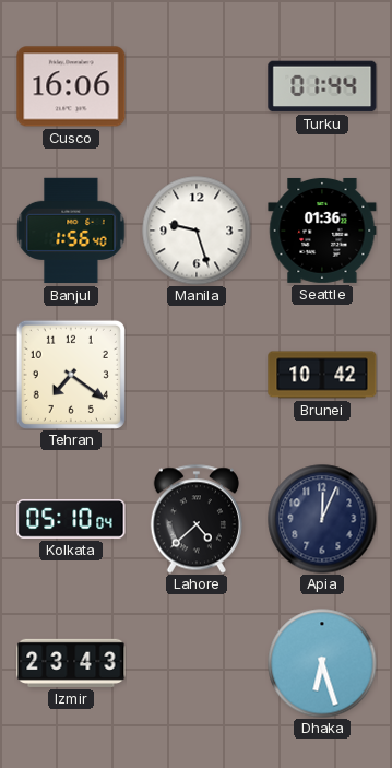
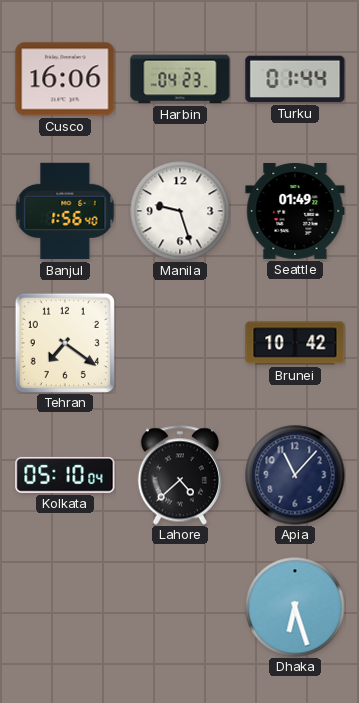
Harbin: none -> 04:23
Seattle: 01:36 -> 01:49
Apia: 12:04 -> 11:07
Izmir: 23:43 -> none
